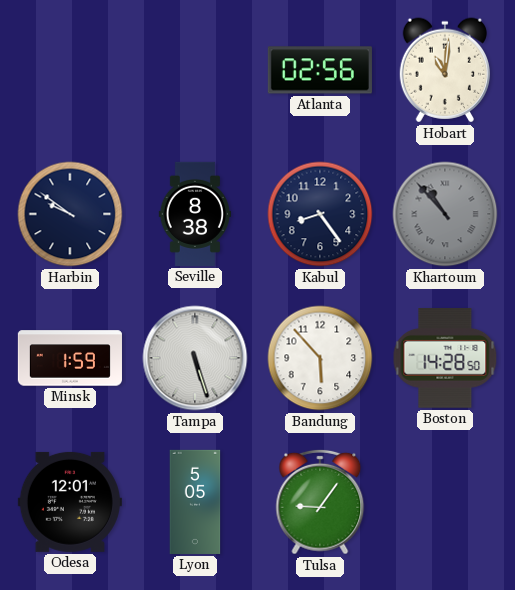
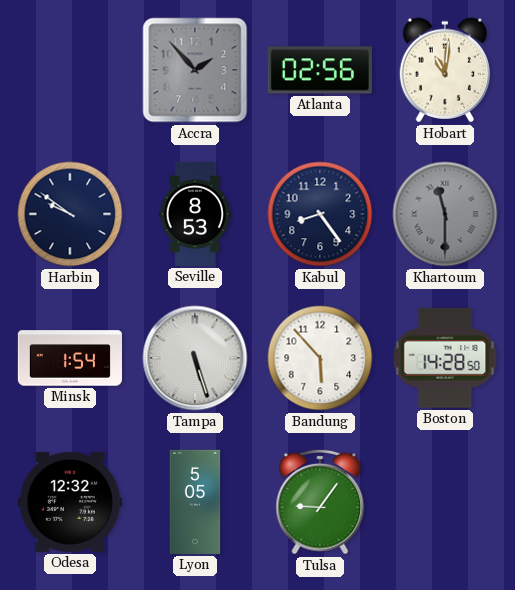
Accra: none -> 1:53
Seville: 8:38 -> 8:53
Khartoum: 10:53 -> 11:30
Minsk: 1:59 -> 1:54
Odesa: 12:01 -> 12:32
